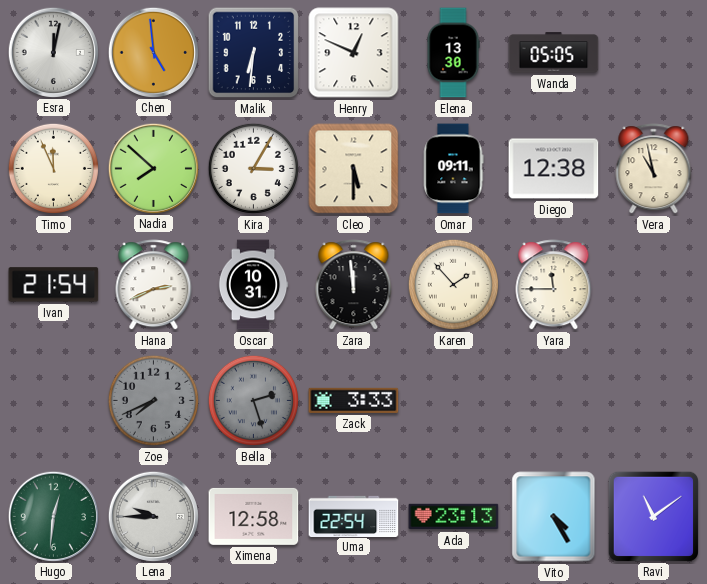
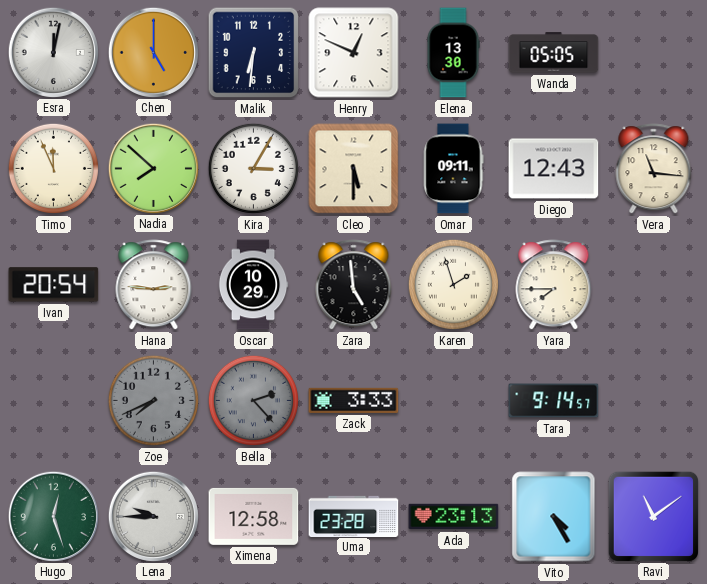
Chen: 4:59 -> 5:00
Diego: 12:38 -> 12:43
Vera: 10:58 -> 11:16
Ivan: 21:54 -> 20:54
Hana: 2:41 -> 2:46
Oscar: 10:31 -> 10:29
Zara: 11:59 -> 4:59
Karen: 1:53 -> 1:57
Yara: 11:45 -> 7:45
Bella: 2:27 -> 2:23
Tara: none -> 9:14
Hugo: 12:31 -> 12:27
Uma: 22:54 -> 23:28
